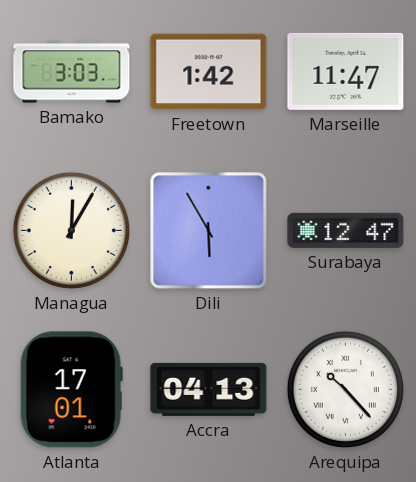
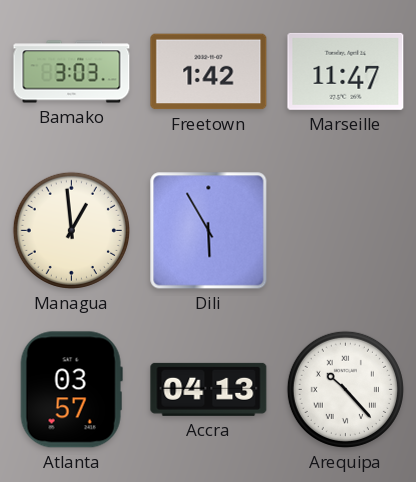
Managua: 12:05 -> 12:59
Surabaya: 12:47 -> none
Atlanta: 17:01 -> 03:57
